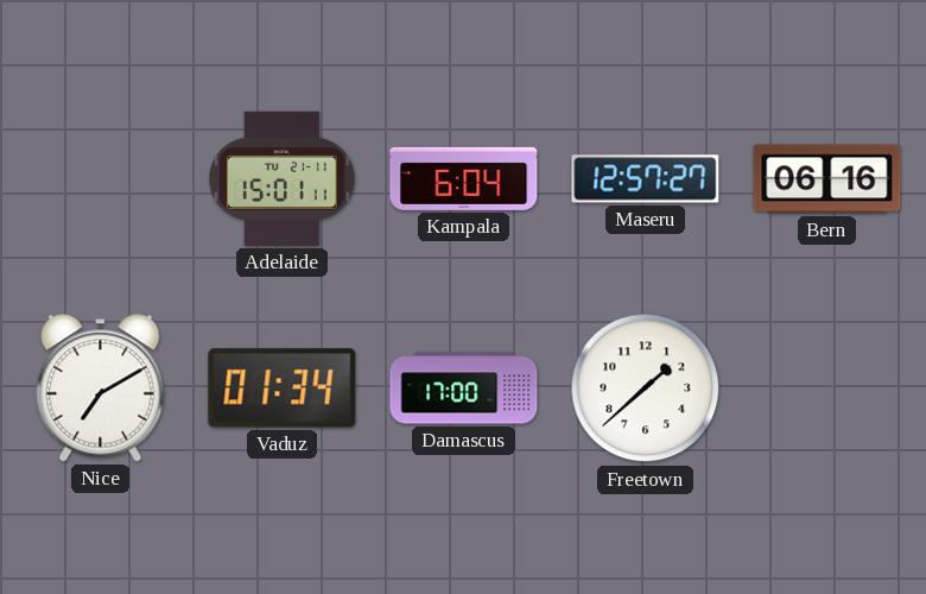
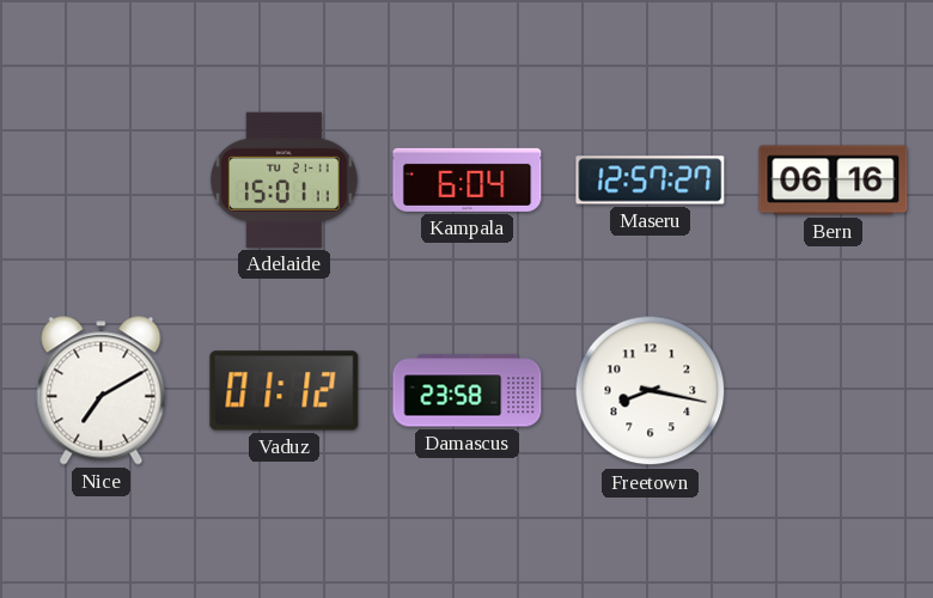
Vaduz: 01:34 -> 01:12
Damascus: 17:00 -> 23:58
Freetown: 1:38 -> 8:17
